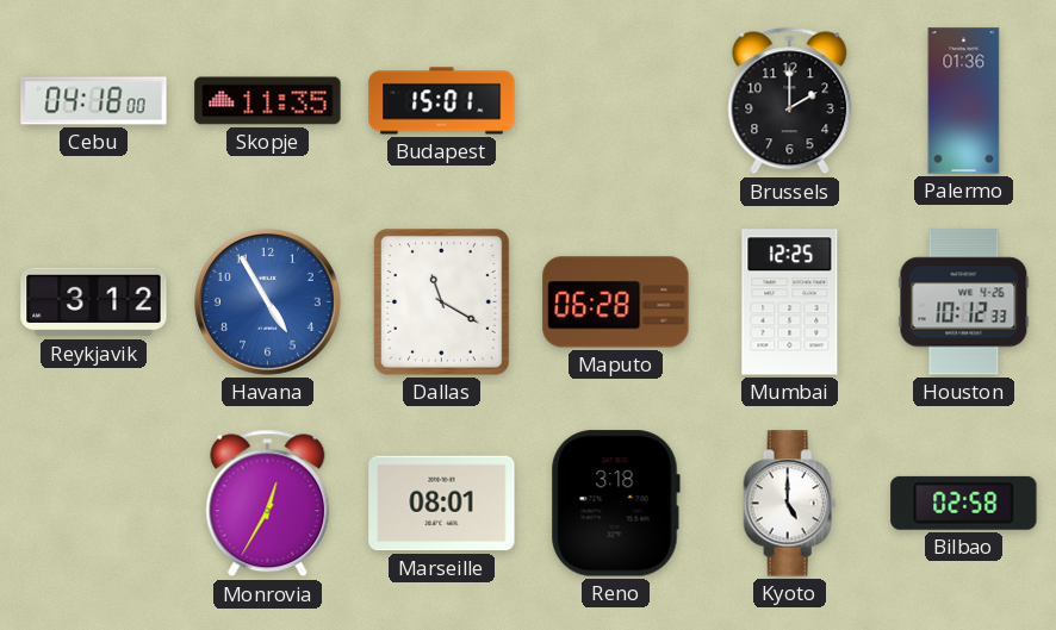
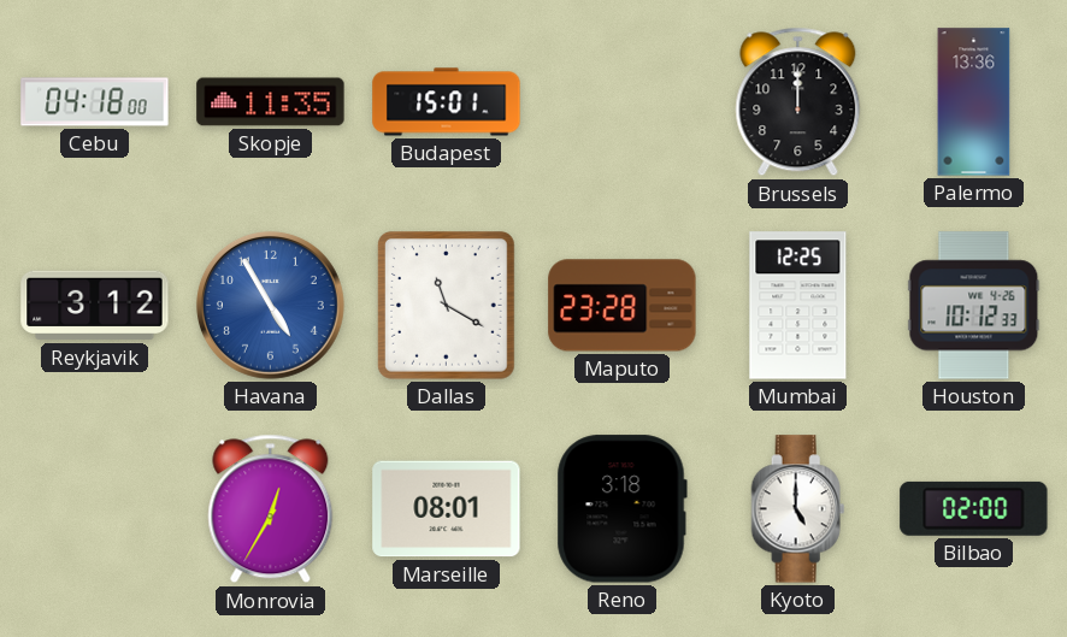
Brussels: 2:00 -> 12:00
Palermo: 01:36 -> 13:36
Maputo: 06:28 -> 23:28
Bilbao: 02:58 -> 02:00
